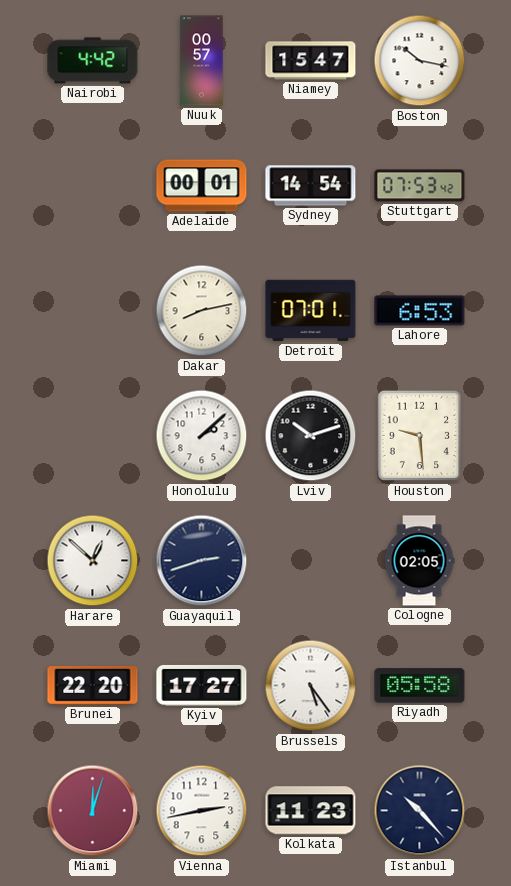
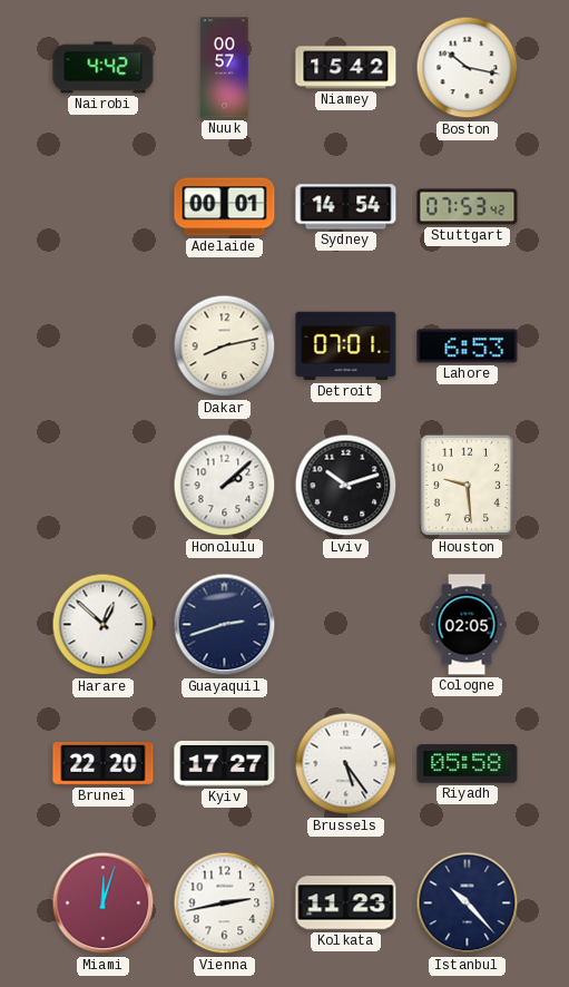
Niamey: 15:47 -> 15:42
